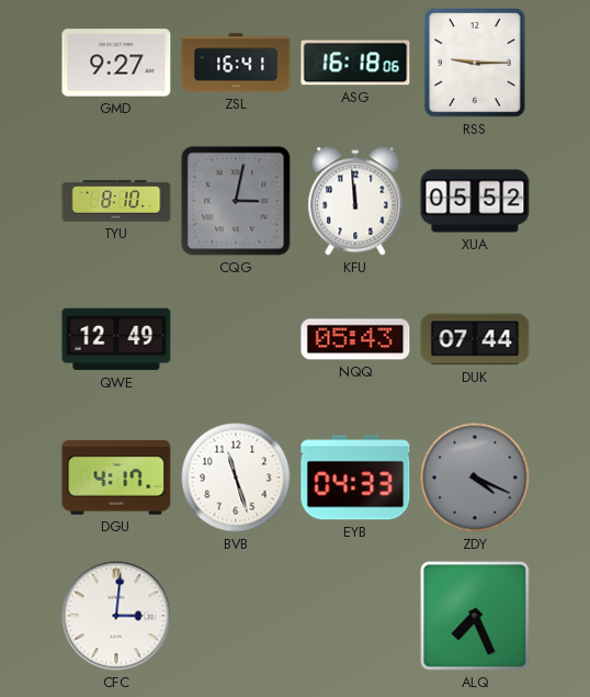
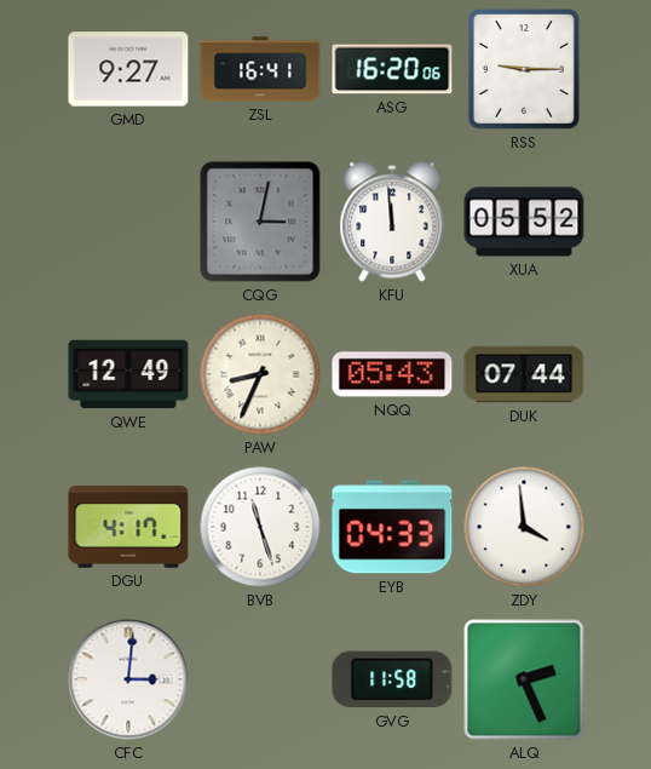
ASG: 16:18 -> 16:20
TYU: 8:10 -> none
PAW: none -> 8:34
ZDY: 4:19 -> 3:59
ZDY dial: grey -> white
GVG: none -> 11:58
ALQ: 7:26 -> 2:26
